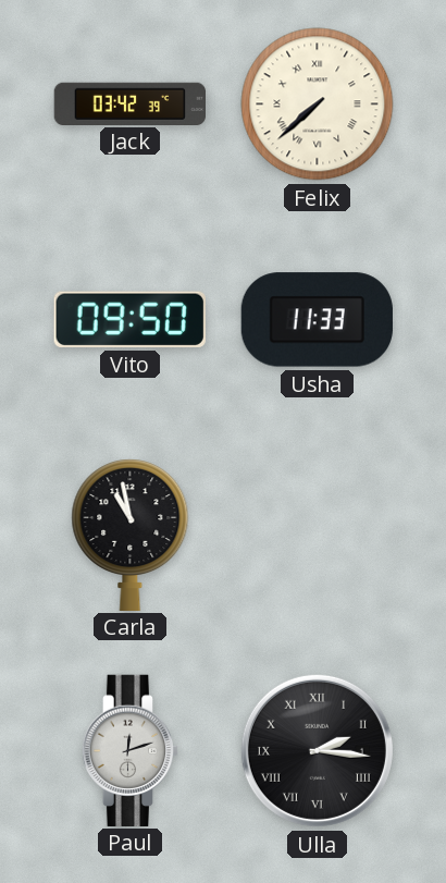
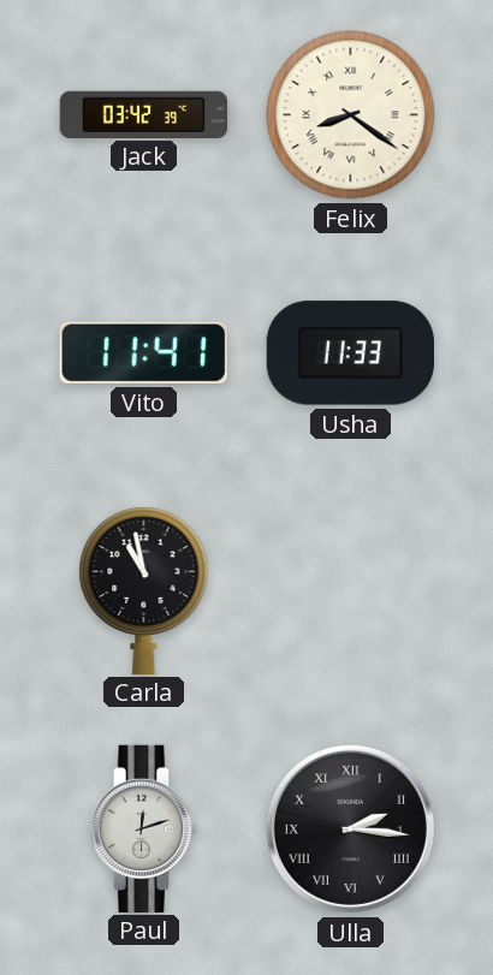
Felix: 7:38 -> 8:21
Vito: 09:50 -> 11:41
